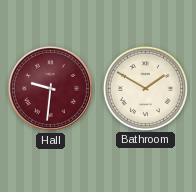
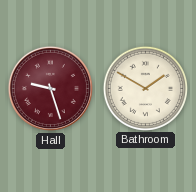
Hall: 9:31 -> 9:27
